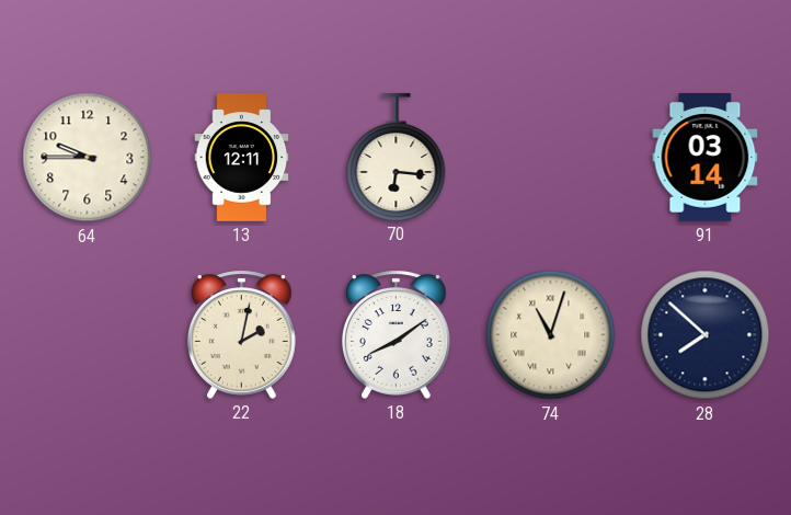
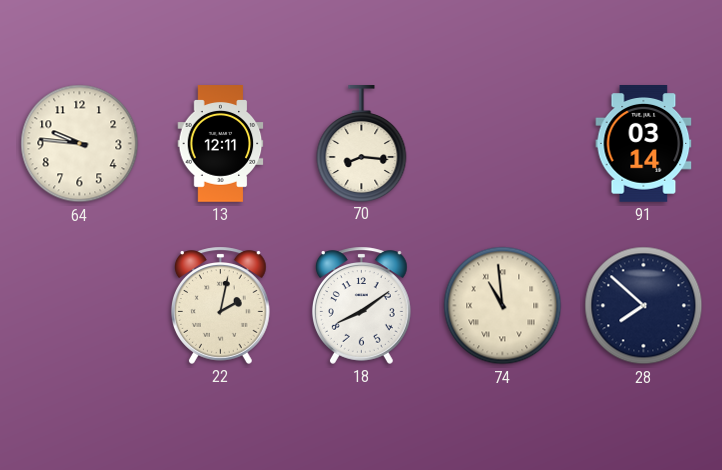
64: 9:45 -> 9:46
70: 6:16 -> 8:16
74: 11:03 -> 10:59
